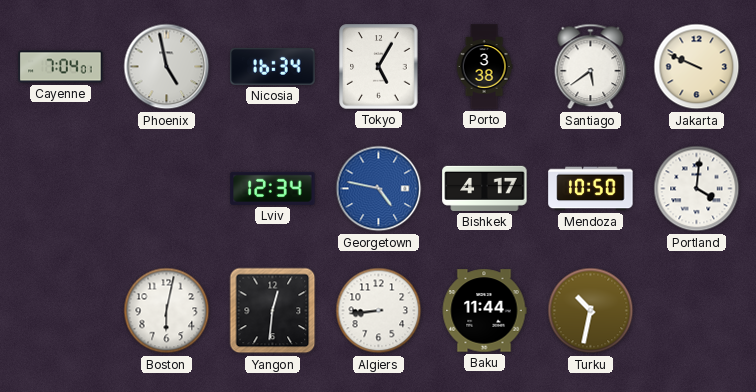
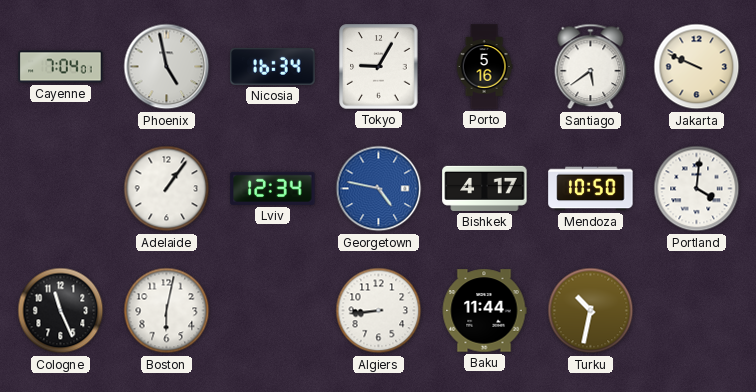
Tokyo: 5:05 -> 9:05
Porto: 3:38 -> 5:16
Adelaide: none -> 1:06
Cologne: none -> 11:26
Yangon: 12:31 -> none
